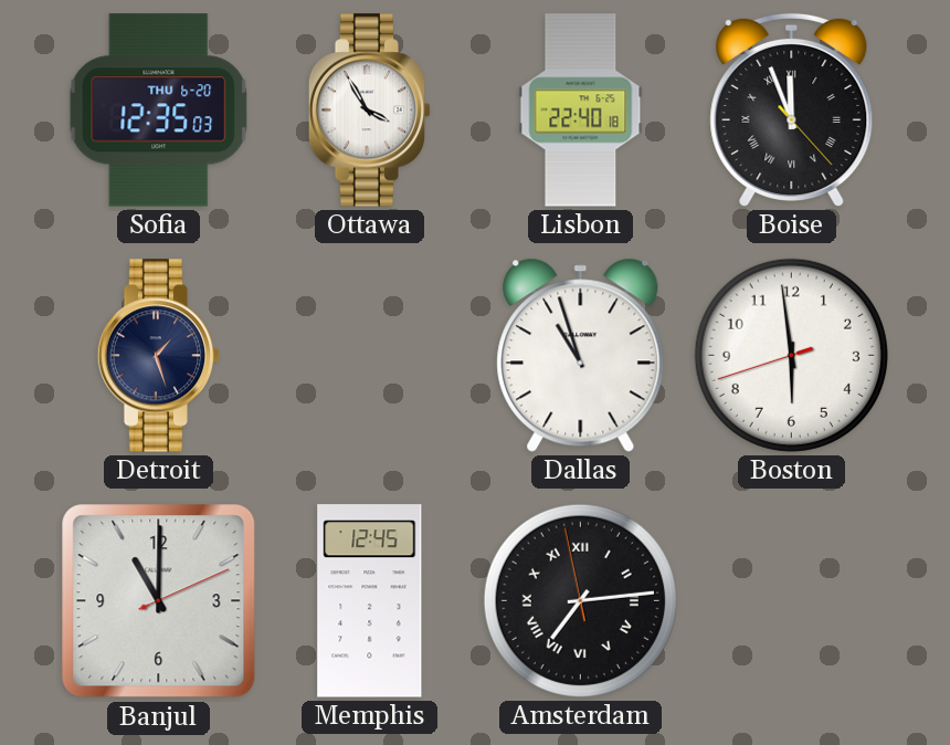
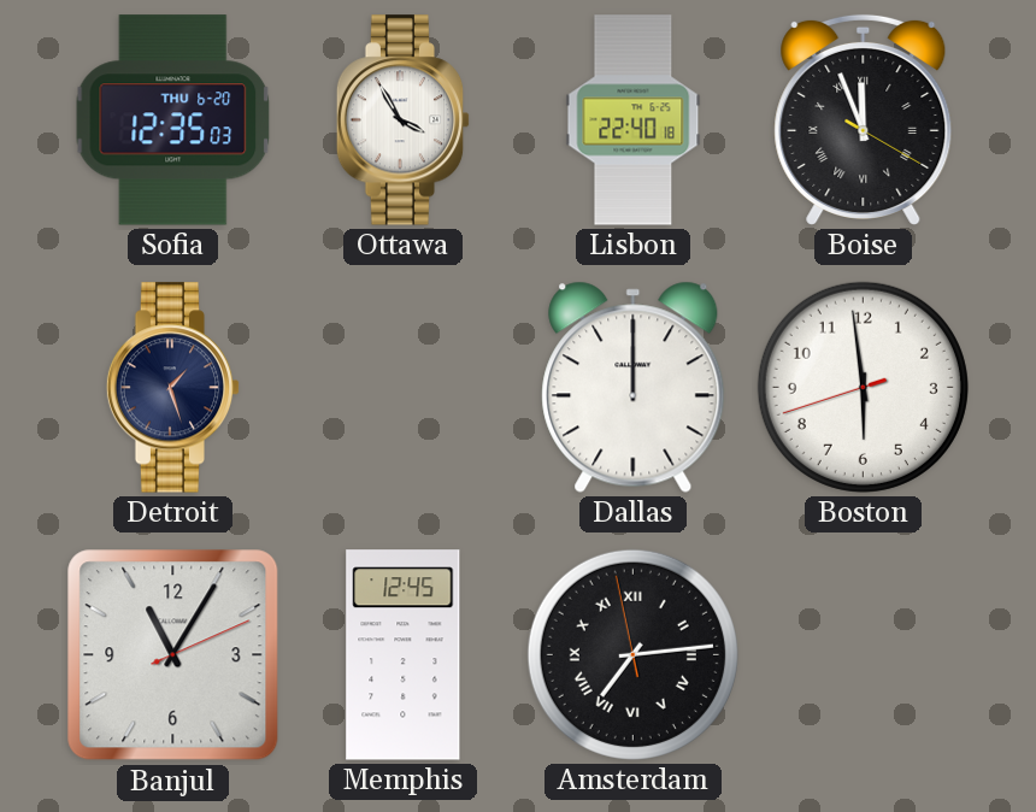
Boise: 11:56:23 -> 11:56:20
Dallas: 10:57 -> 12:00
Banjul: 11:00 -> 11:05
